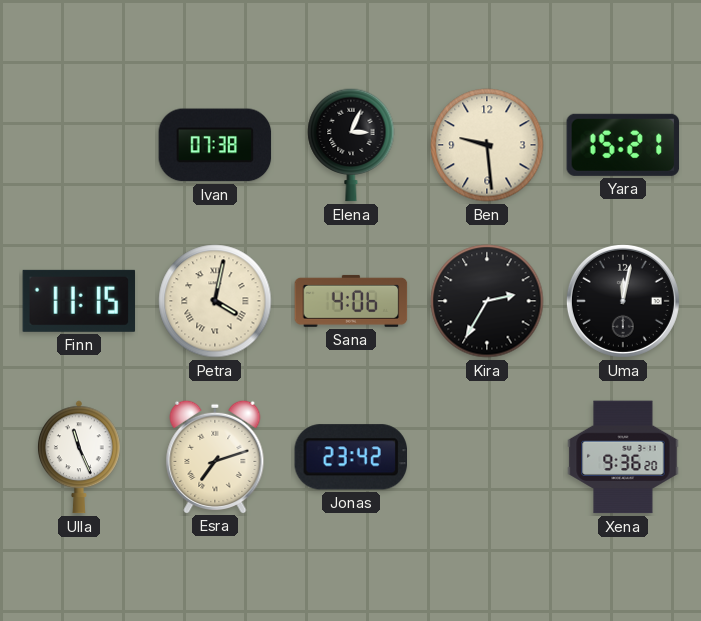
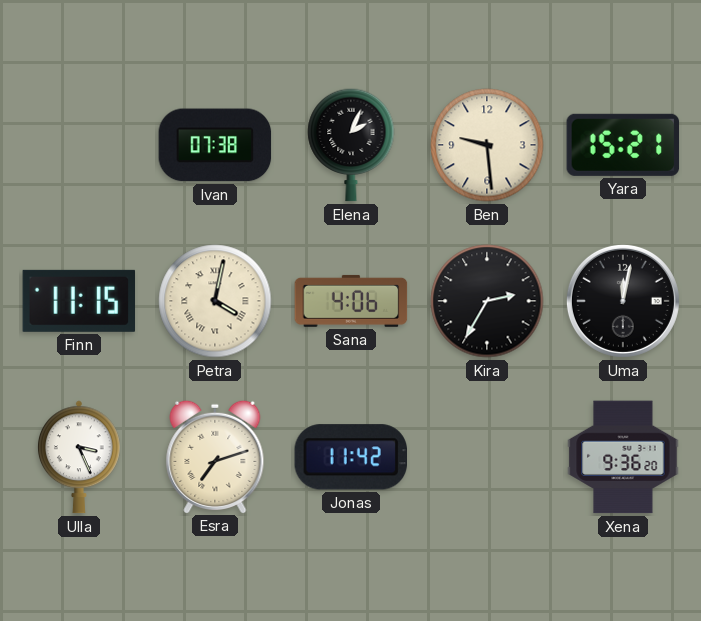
Elena: 3:04 -> 2:04
Ulla: 11:26 -> 3:26
Jonas: 23:42 -> 11:42
